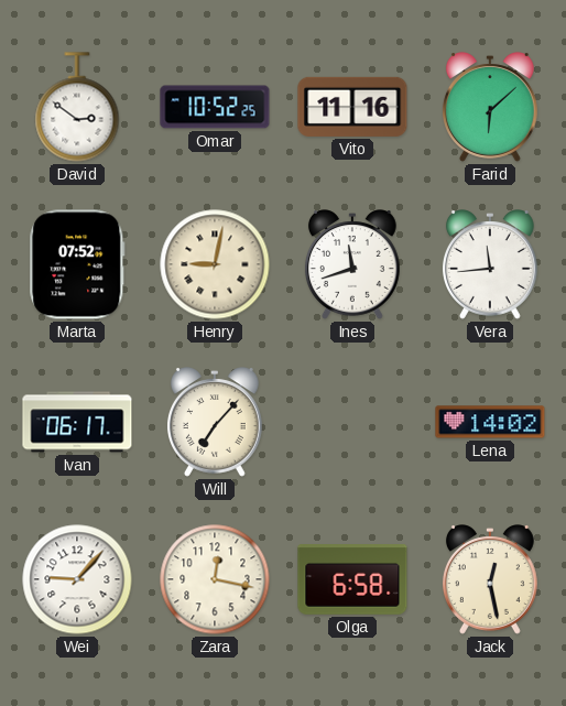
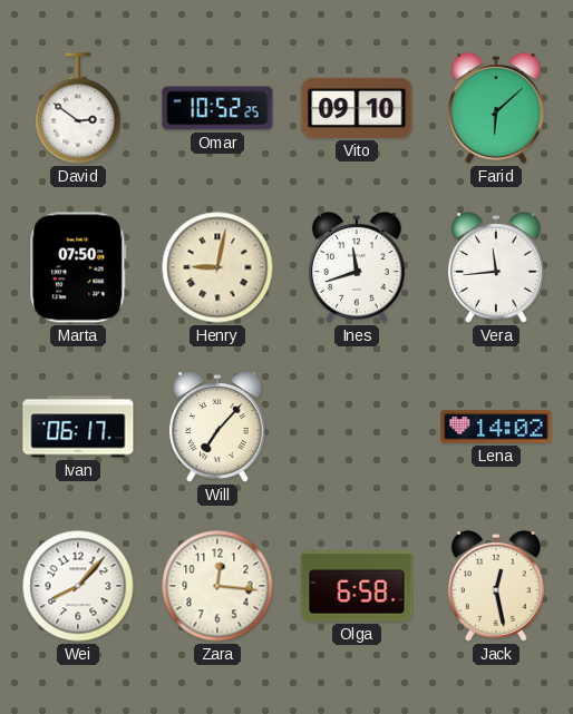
Vito: 11:16 -> 09:10
Marta: 07:52 -> 07:50
Wei: 9:07 -> 8:07
Zara: 12:17 -> 12:16
